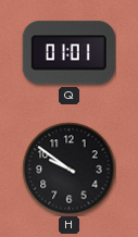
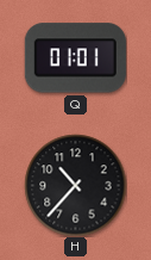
H: 9:51 -> 10:37
